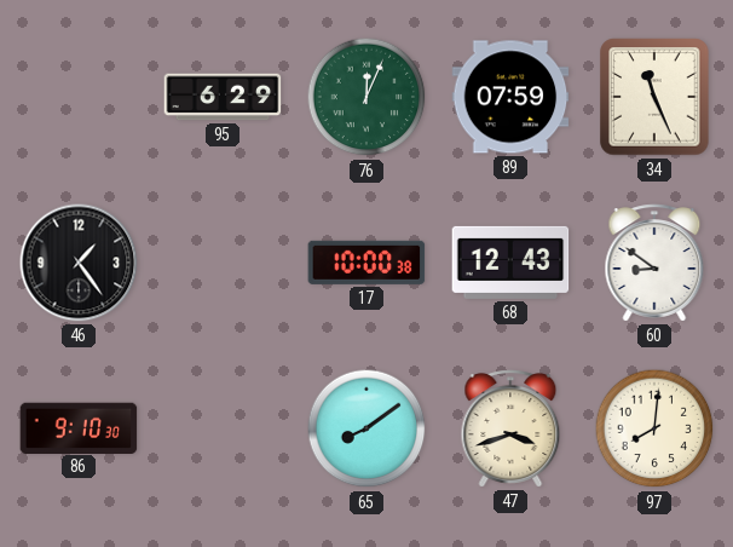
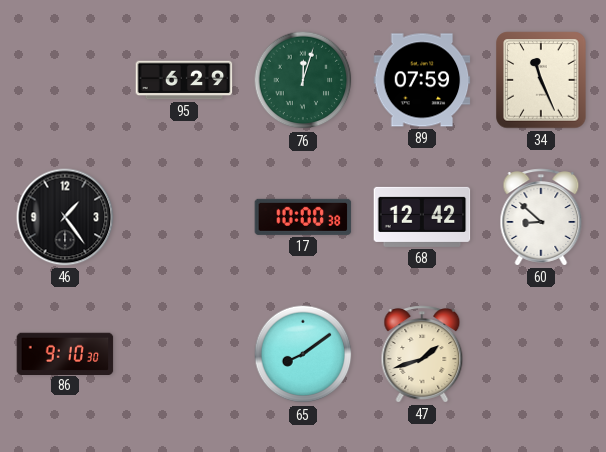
76: 12:04 -> 12:03
68: 12:43 -> 12:42
60: 8:51 -> 8:52
47: 3:42 -> 1:42
97: 8:01 -> none
